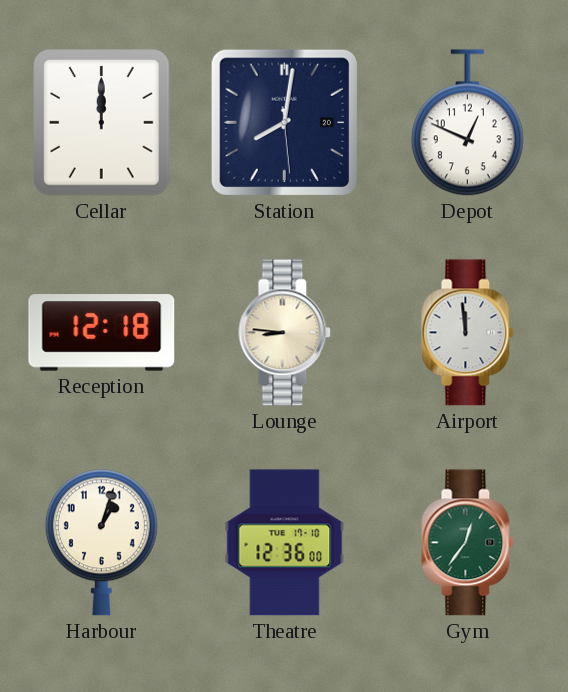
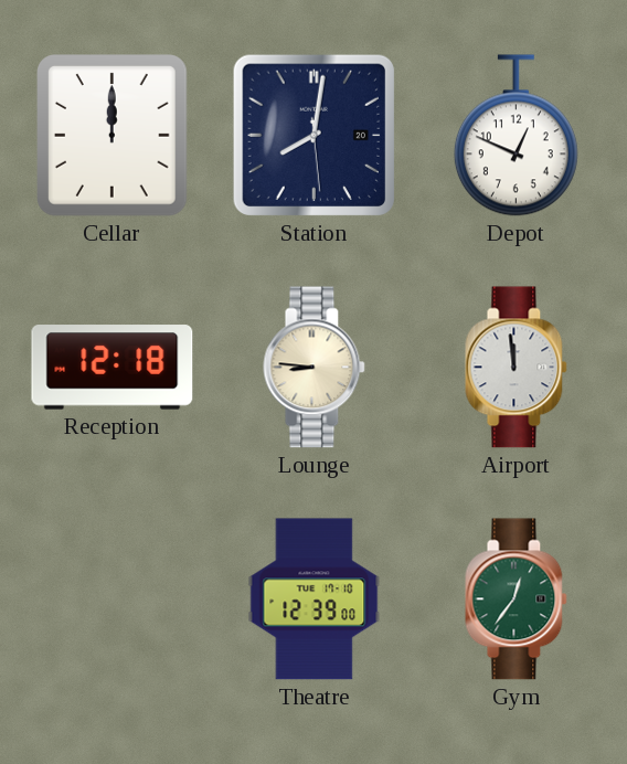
Harbour: 1:03 -> none
Theatre: 12:36 -> 12:39
